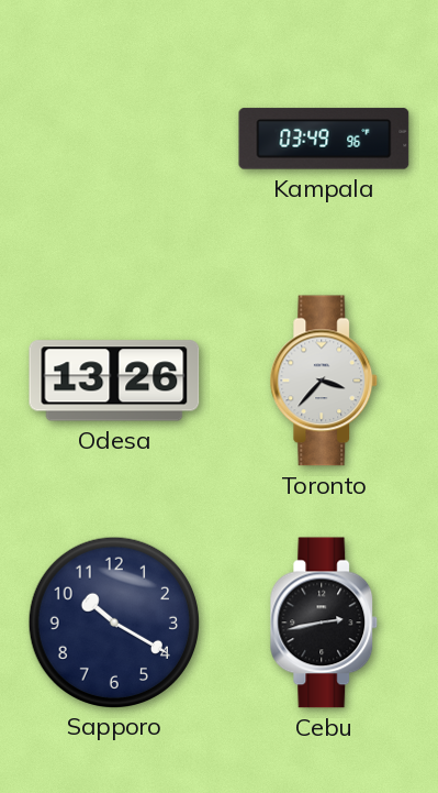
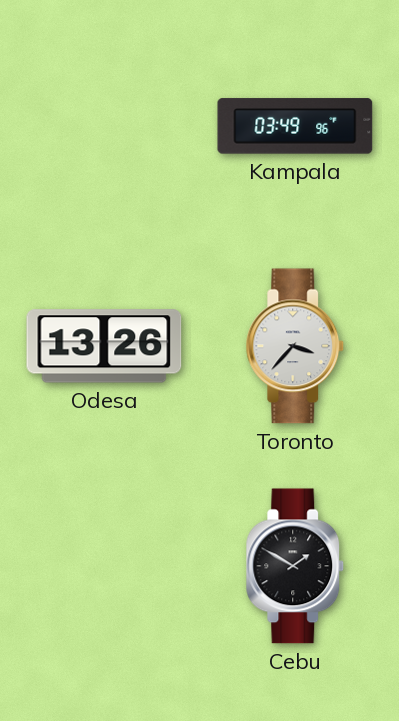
Sapporo: 10:20 -> none
Cebu: 2:43 -> 1:50
